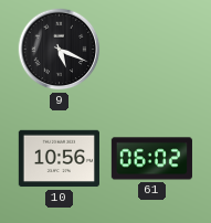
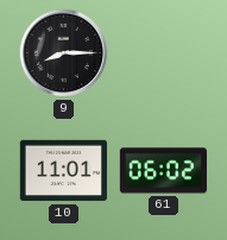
9: 5:19 -> 8:15
10: 10:56 -> 11:01
